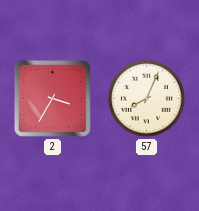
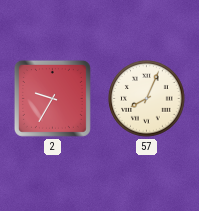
2: 3:35 -> 9:35
